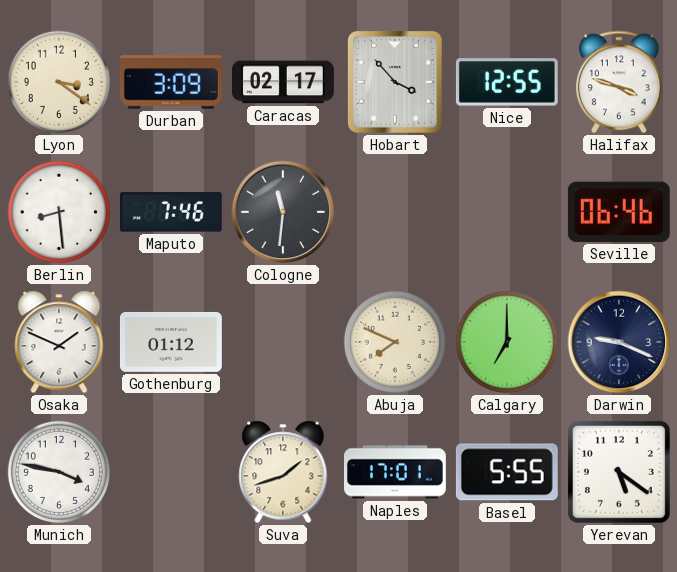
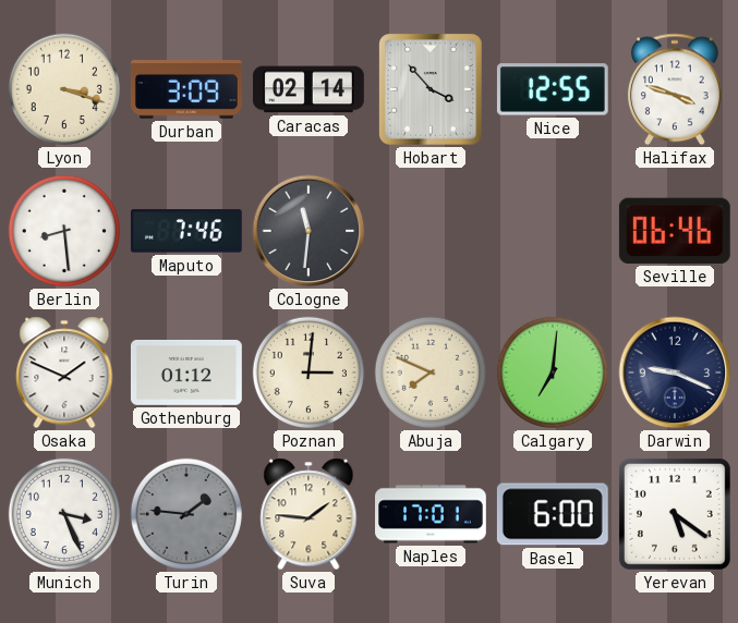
Lyon: 3:21 -> 3:18
Caracas: 02:17 -> 02:14
Poznan: none -> 3:01
Calgary: 7:00 -> 7:01
Munich: 3:47 -> 3:26
Turin: none -> 1:46
Suva: 1:42 -> 1:46
Basel: 5:55 -> 6:00
